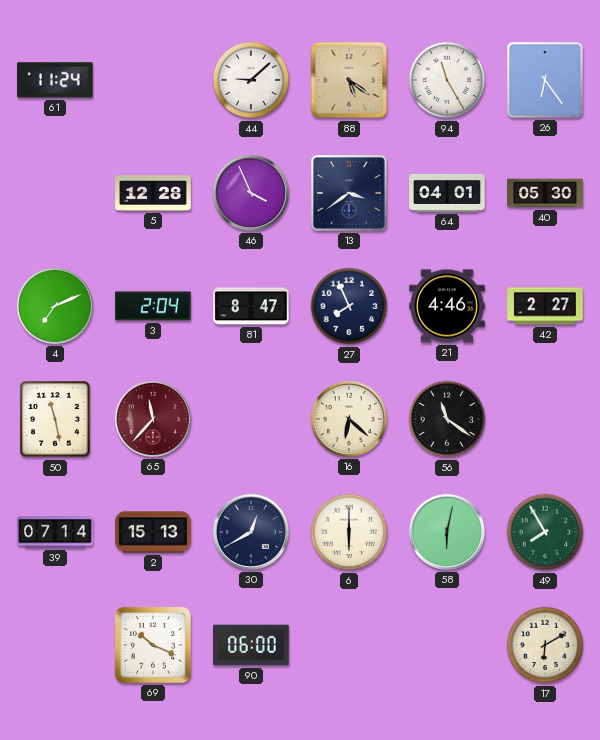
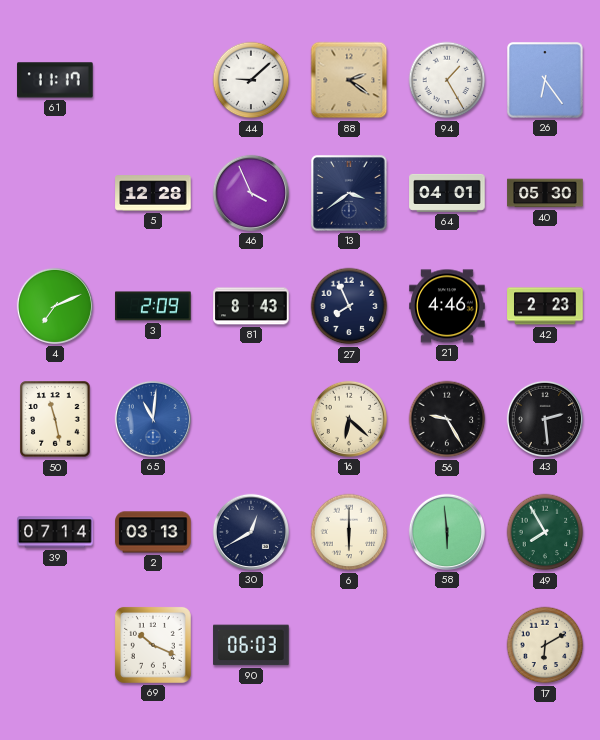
61: 11:24 -> 11:17
88: 5:21 -> 2:21
94: 11:25 -> 1:25
3: 2:04 -> 2:09
81: 8:47 -> 8:43
42: 2:27 -> 2:23
65: 11:37 -> 11:01
65 dial: burgundy -> blue
56: 11:21 -> 9:25
43: none -> 2:29
2: 15:13 -> 03:13
58: 6:02 -> 5:59
90: 06:00 -> 06:03
